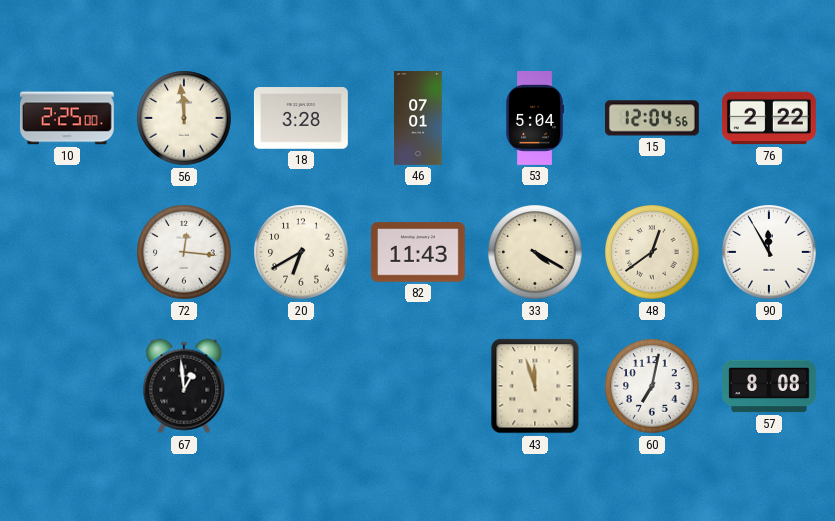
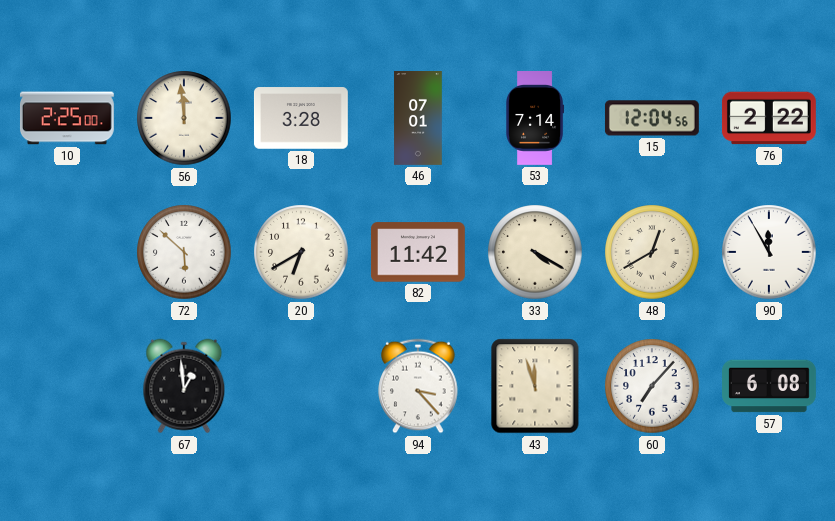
53: 5:04 -> 7:14
72: 12:16 -> 5:52
82: 11:43 -> 11:42
48: 12:39 -> 12:40
94: none -> 3:23
60: 7:02 -> 7:07
57: 8:08 -> 6:08
